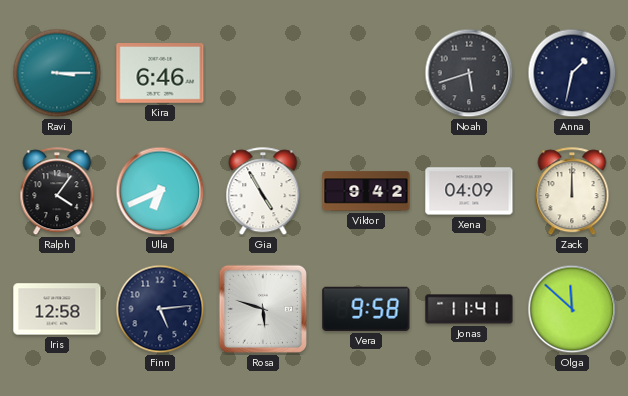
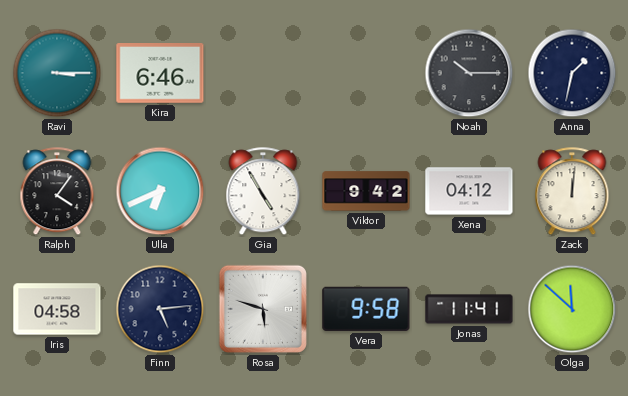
Noah: 5:42 -> 10:15
Xena: 04:09 -> 04:12
Zack: 12:00 -> 12:01
Iris: 12:58 -> 04:58
